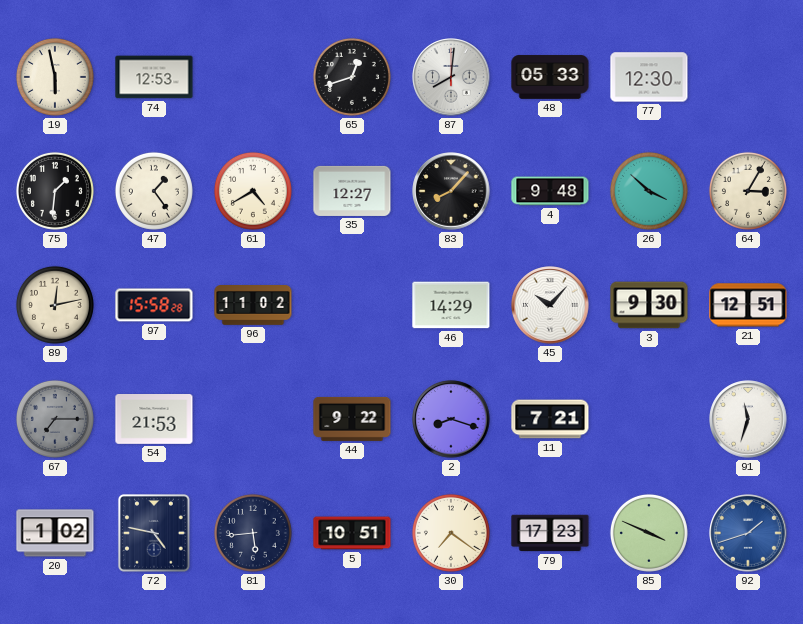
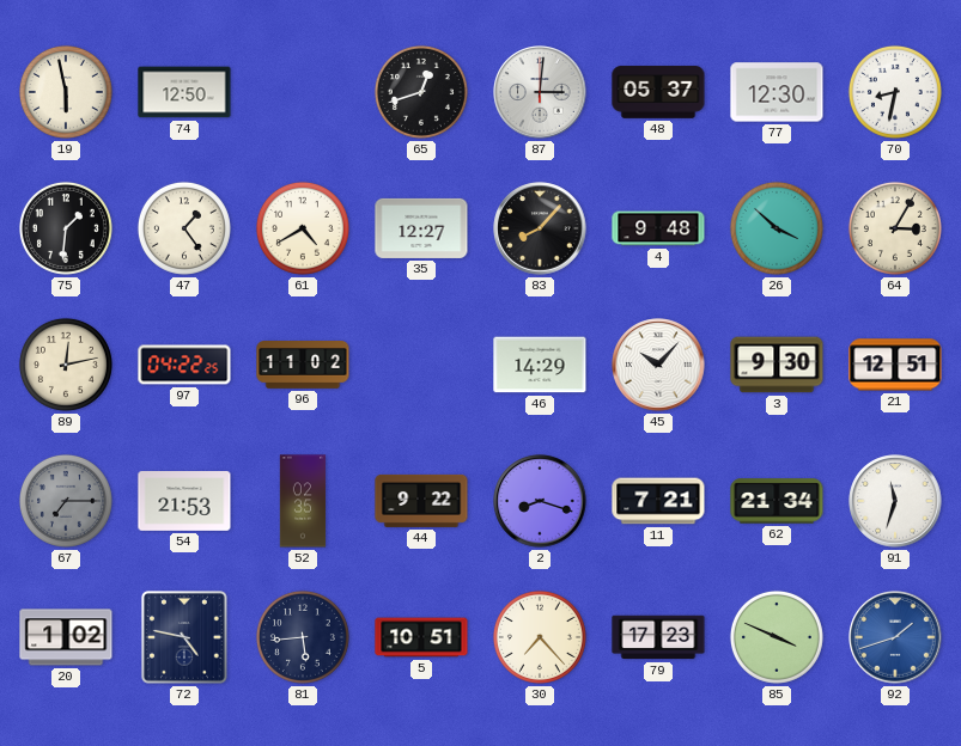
74: 12:53 -> 12:50
87: 8:01 -> 3:01
48: 05:33 -> 05:37
70: none -> 8:32
97: 15:58 -> 04:22
52: none -> 02:35
62: none -> 21:34
30: 7:21 -> 7:23
